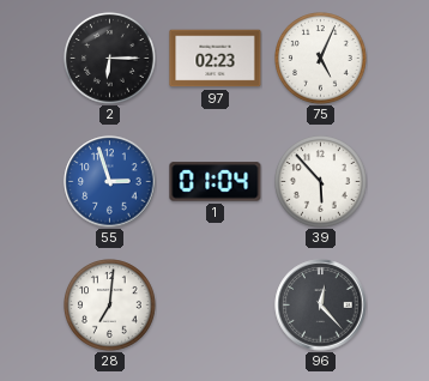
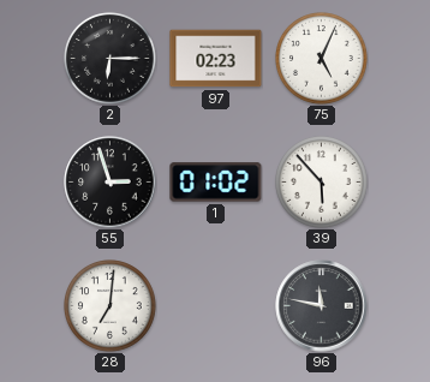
55 dial: blue -> black
1: 01:04 -> 01:02
96: 12:23 -> 11:47
